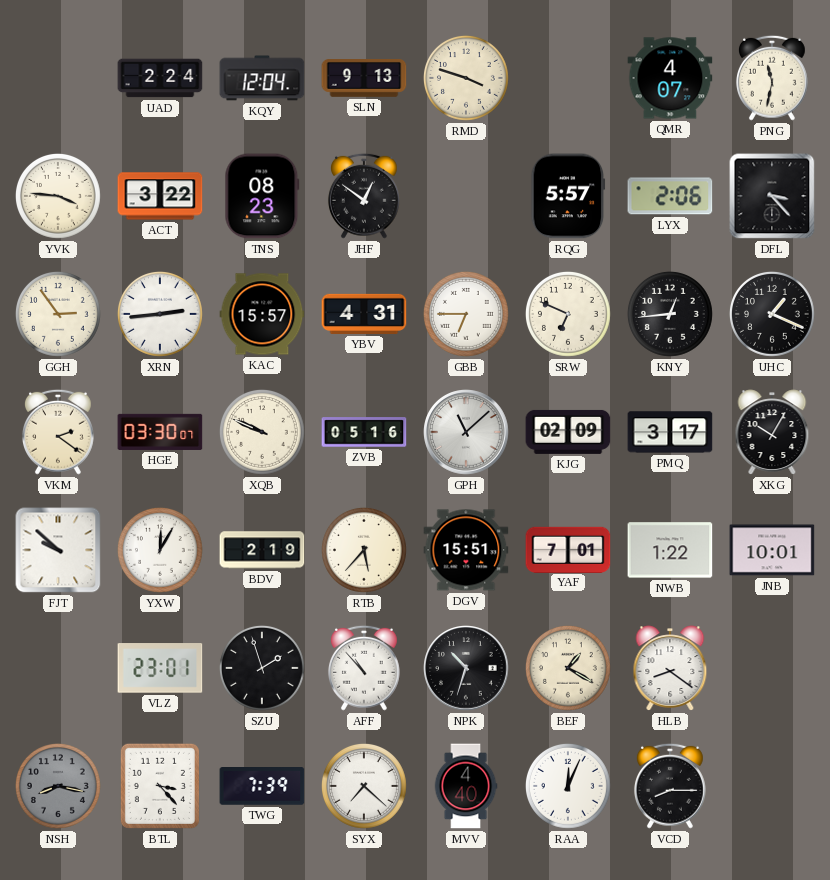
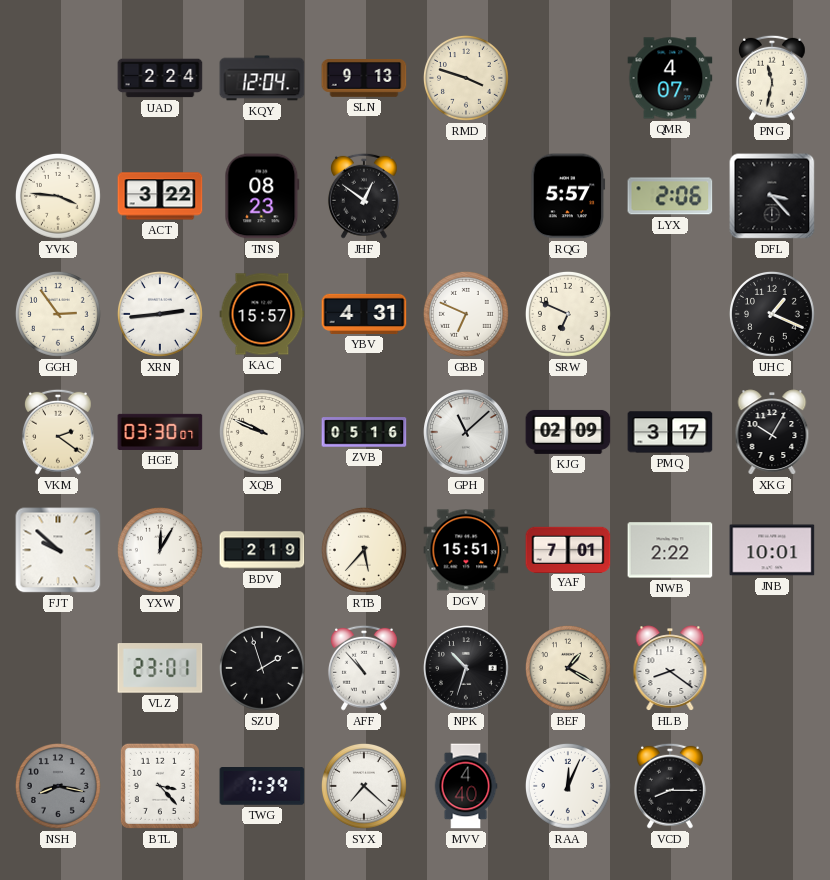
GBB: 6:45 -> 6:49
KNY: 12:44 -> none
NWB: 1:22 -> 2:22
